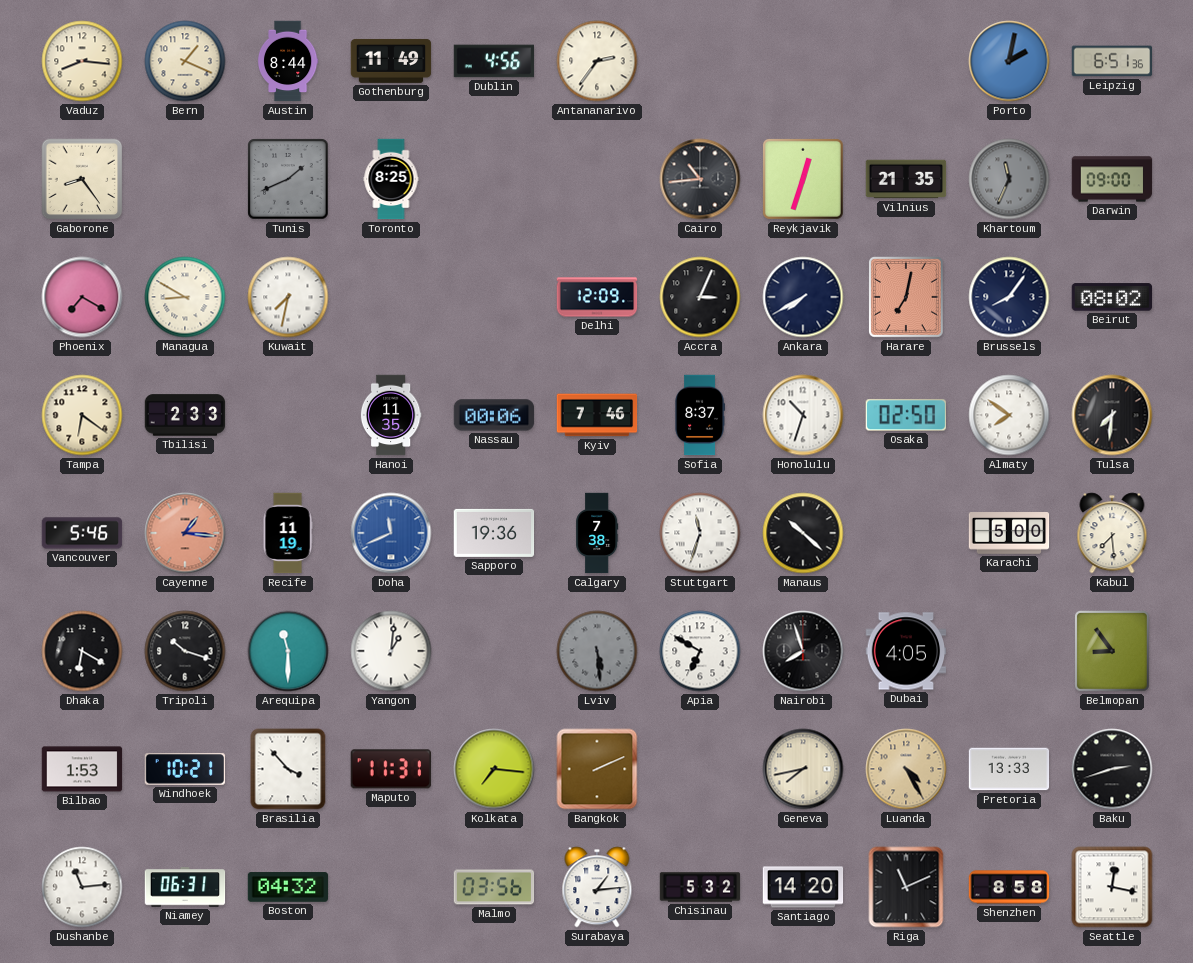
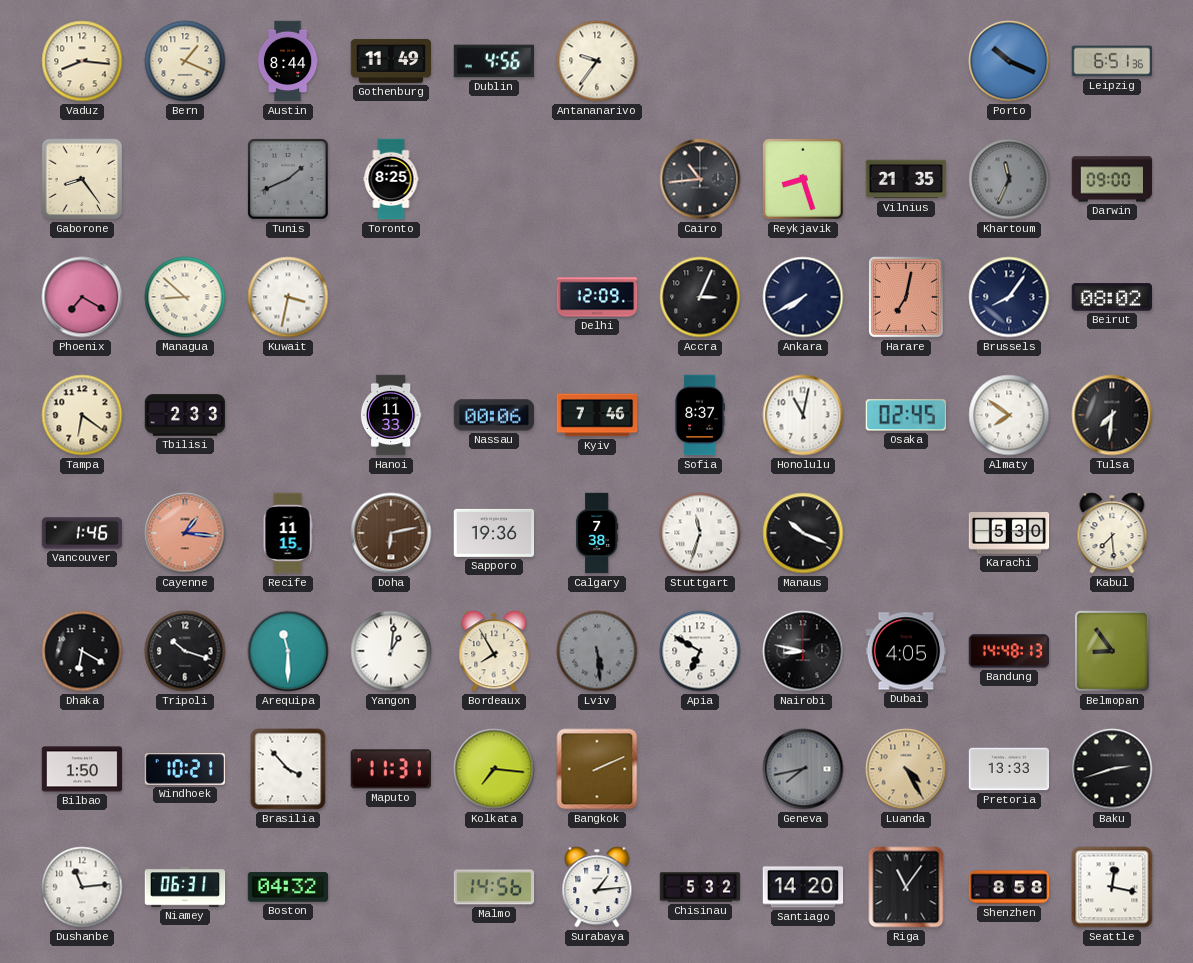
Antananarivo: 2:36 -> 9:36
Porto: 2:02 -> 10:19
Reykjavik: 12:33 -> 8:27
Managua: 8:50 -> 8:52
Kuwait: 7:32 -> 3:32
Hanoi: 11:35 -> 11:33
Honolulu: 10:33 -> 11:02
Osaka: 02:50 -> 02:45
Vancouver: 5:46 -> 1:46
Recife: 11:19 -> 11:15
Doha: 11:41 -> 6:13
Doha dial: blue -> brown
Manaus: 10:22 -> 10:19
Karachi: 5:00 -> 5:30
Bordeaux: none -> 7:55
Nairobi: 7:57 -> 8:47
Bandung: none -> 14:48
Bilbao: 1:53 -> 1:50
Geneva dial: cream -> grey
Malmo: 03:56 -> 14:56
Riga: 11:11 -> 11:06
